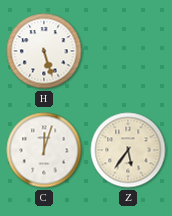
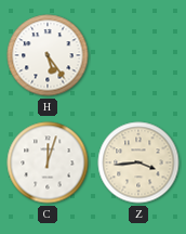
H: 5:27 -> 5:24
Z: 5:36 -> 3:44
